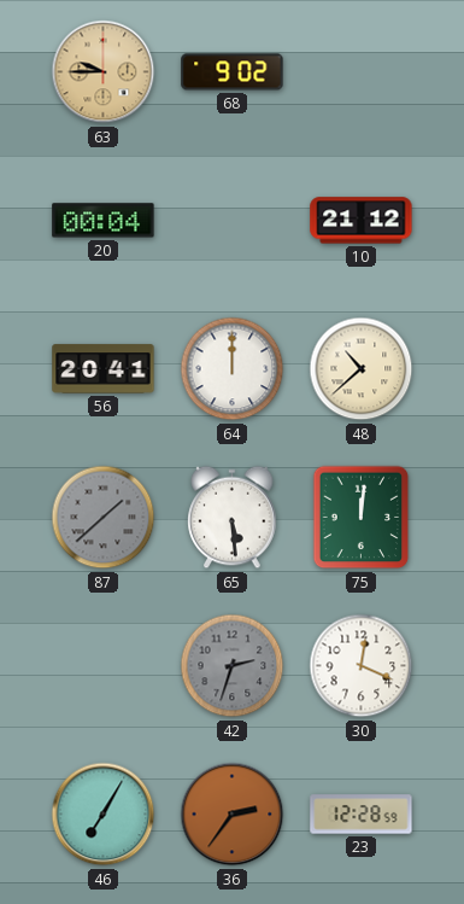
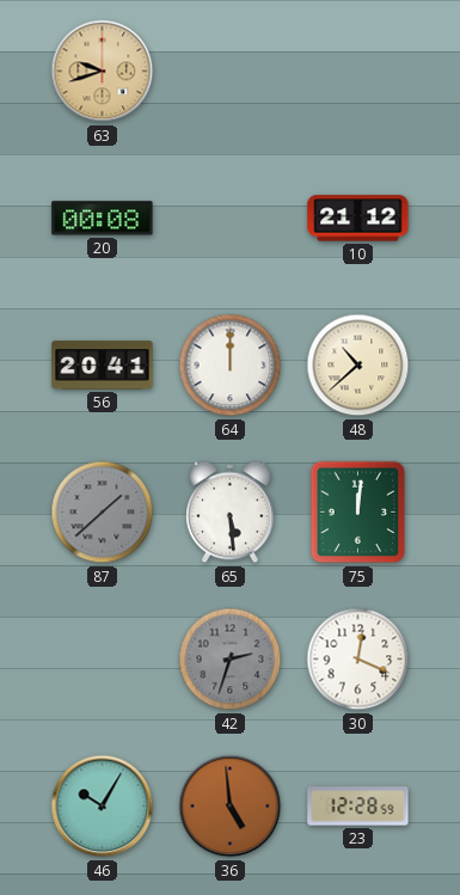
63: 9:45 -> 9:42
68: 9:02 -> none
20: 00:04 -> 00:08
46: 7:05 -> 10:05
36: 2:36 -> 4:59
